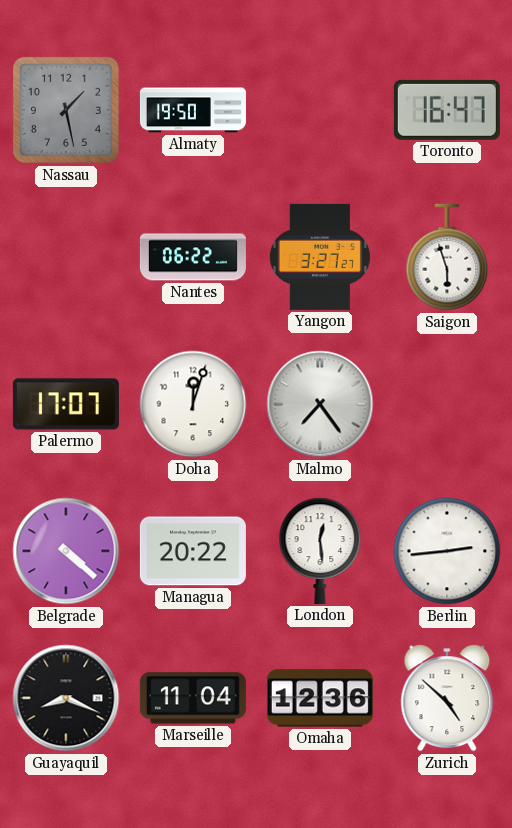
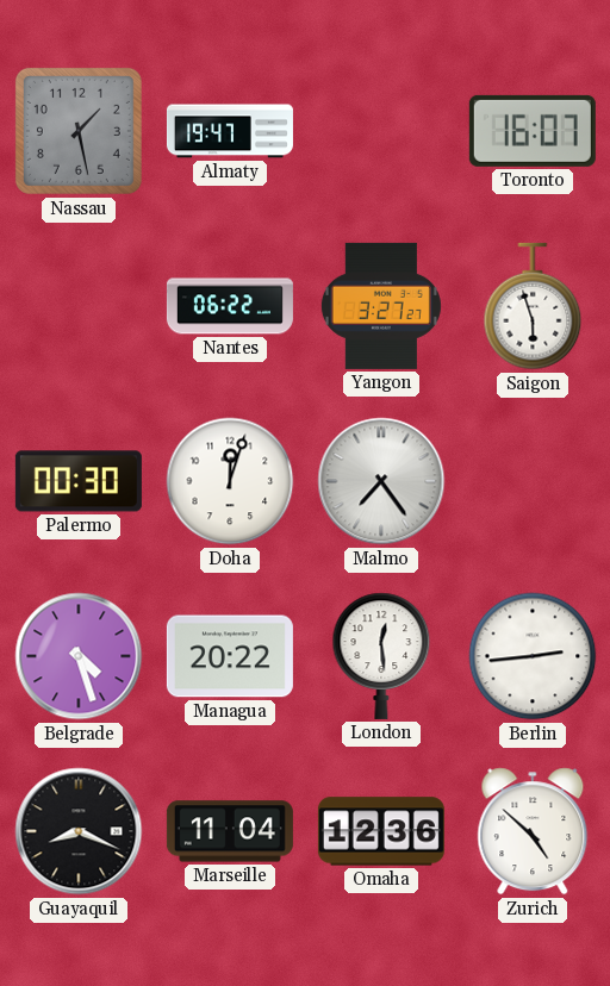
Almaty: 19:50 -> 19:47
Toronto: 16:47 -> 16:07
Palermo: 17:07 -> 00:30
Belgrade: 4:22 -> 4:27
